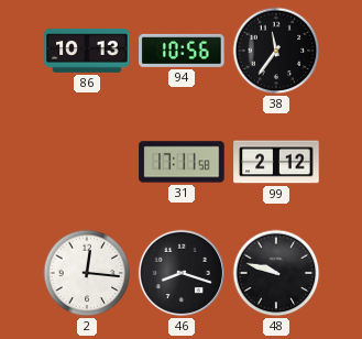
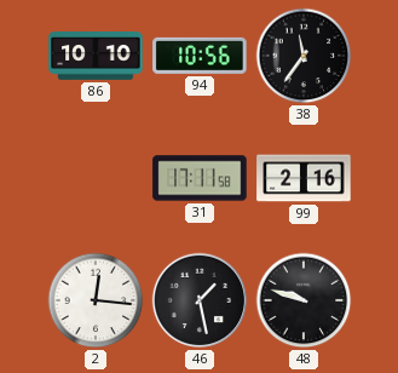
86: 10:13 -> 10:10
99: 2:12 -> 2:16
46: 8:18 -> 1:28
